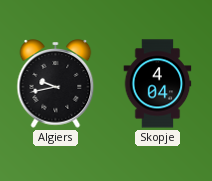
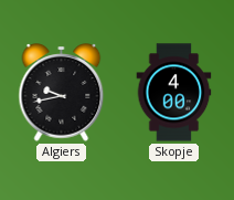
Skopje: 4:04 -> 4:00
